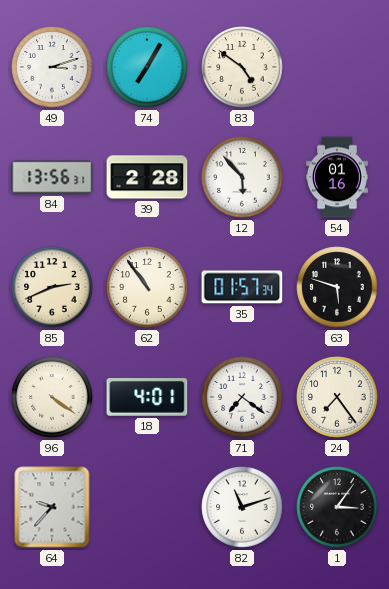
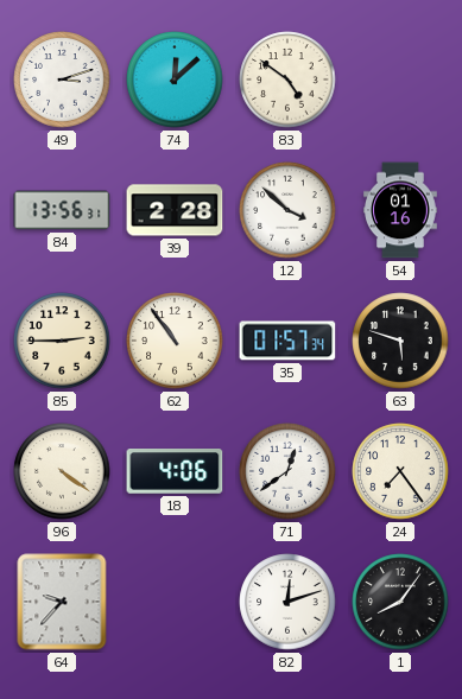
74: 7:05 -> 12:08
12: 5:53 -> 3:52
85: 2:41 -> 2:45
18: 4:01 -> 4:06
71: 7:21 -> 12:39
82: 11:12 -> 12:12
1: 3:06 -> 8:06
